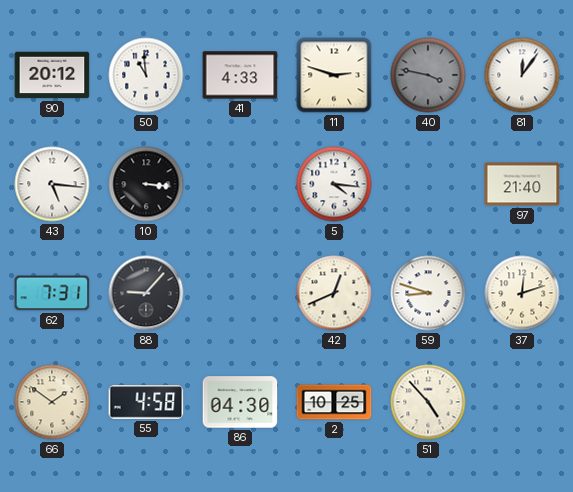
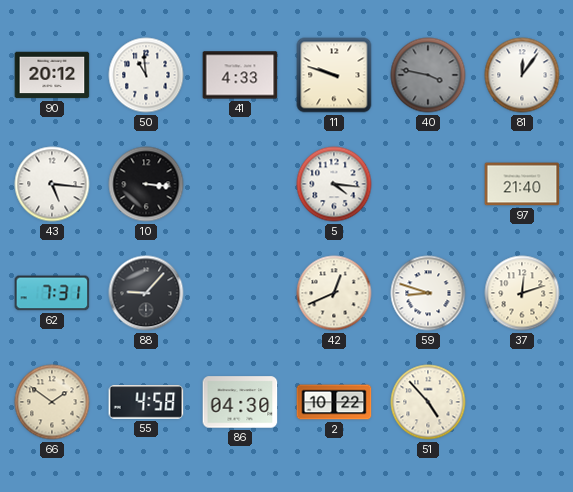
11: 2:48 -> 9:48
2: 10:25 -> 10:22
